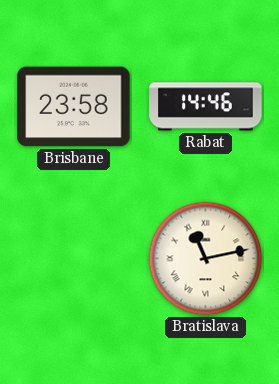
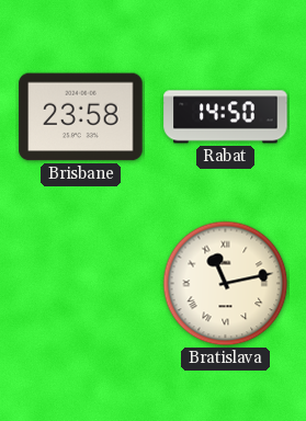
Rabat: 14:46 -> 14:50
